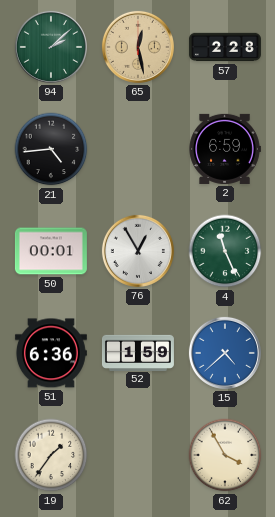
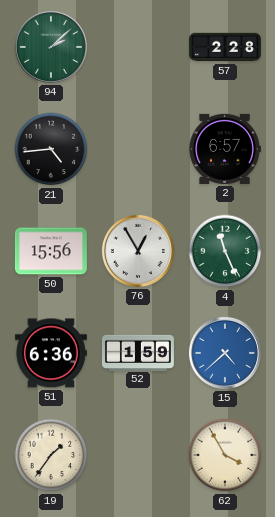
65: 12:28 -> none
2: 6:59 -> 6:57
50: 00:01 -> 15:56
